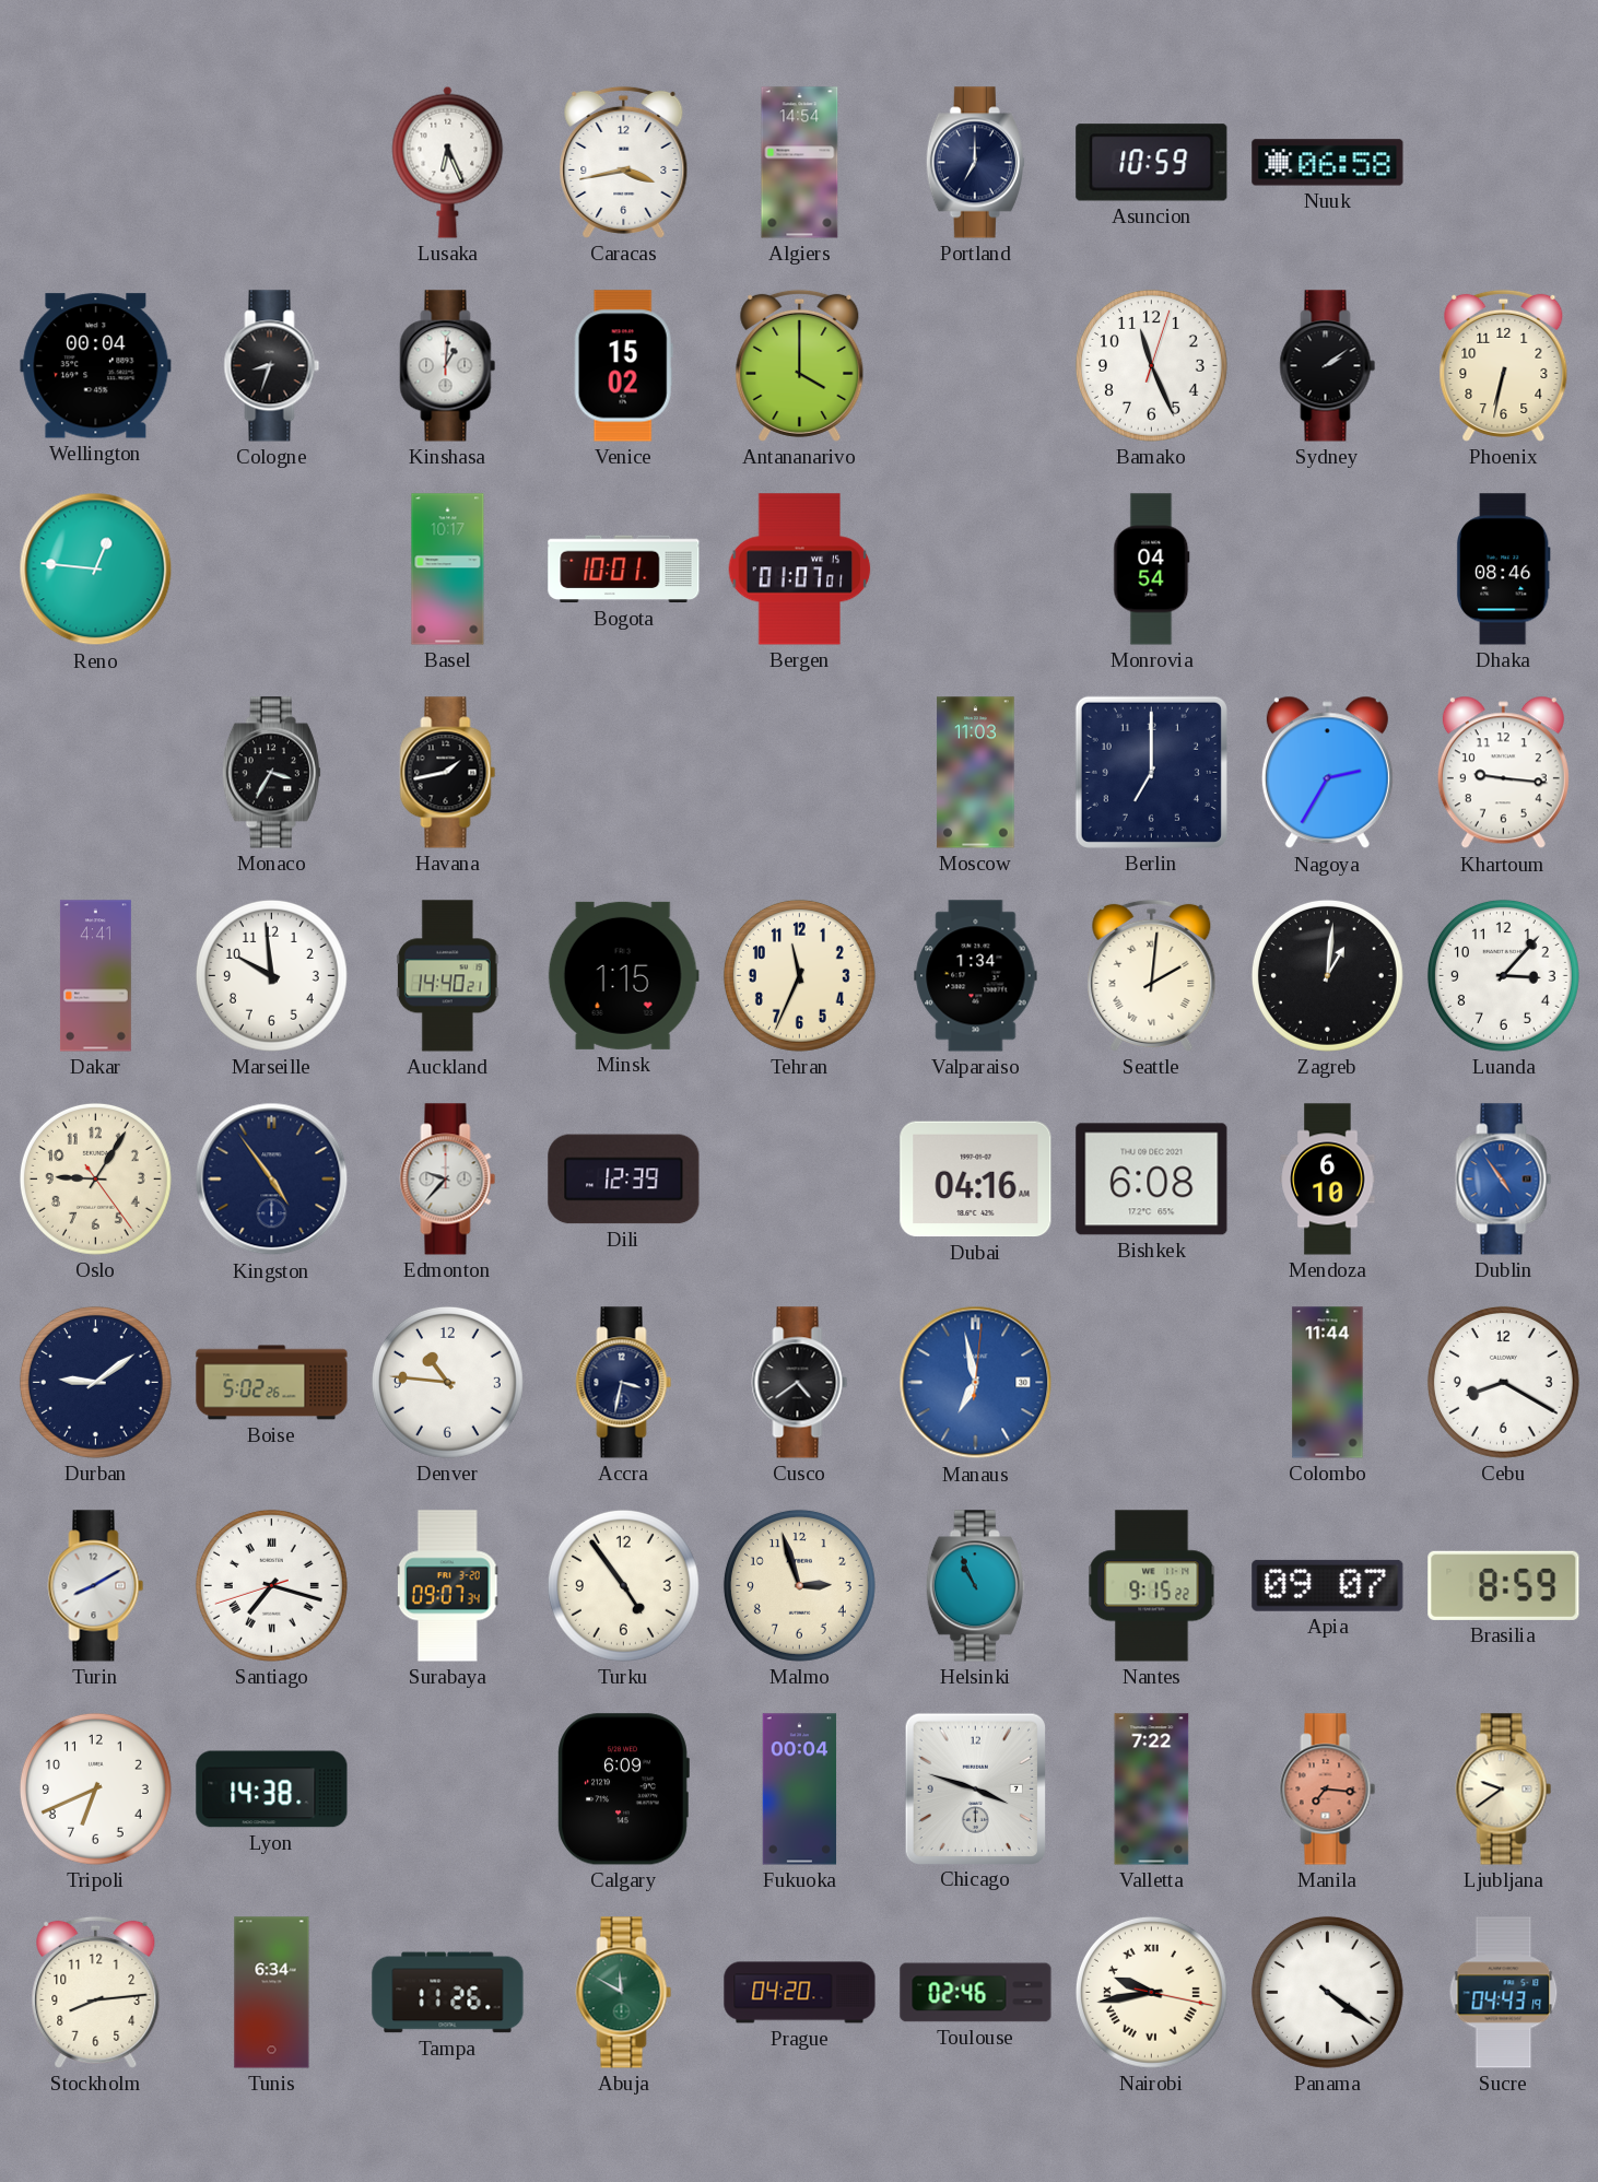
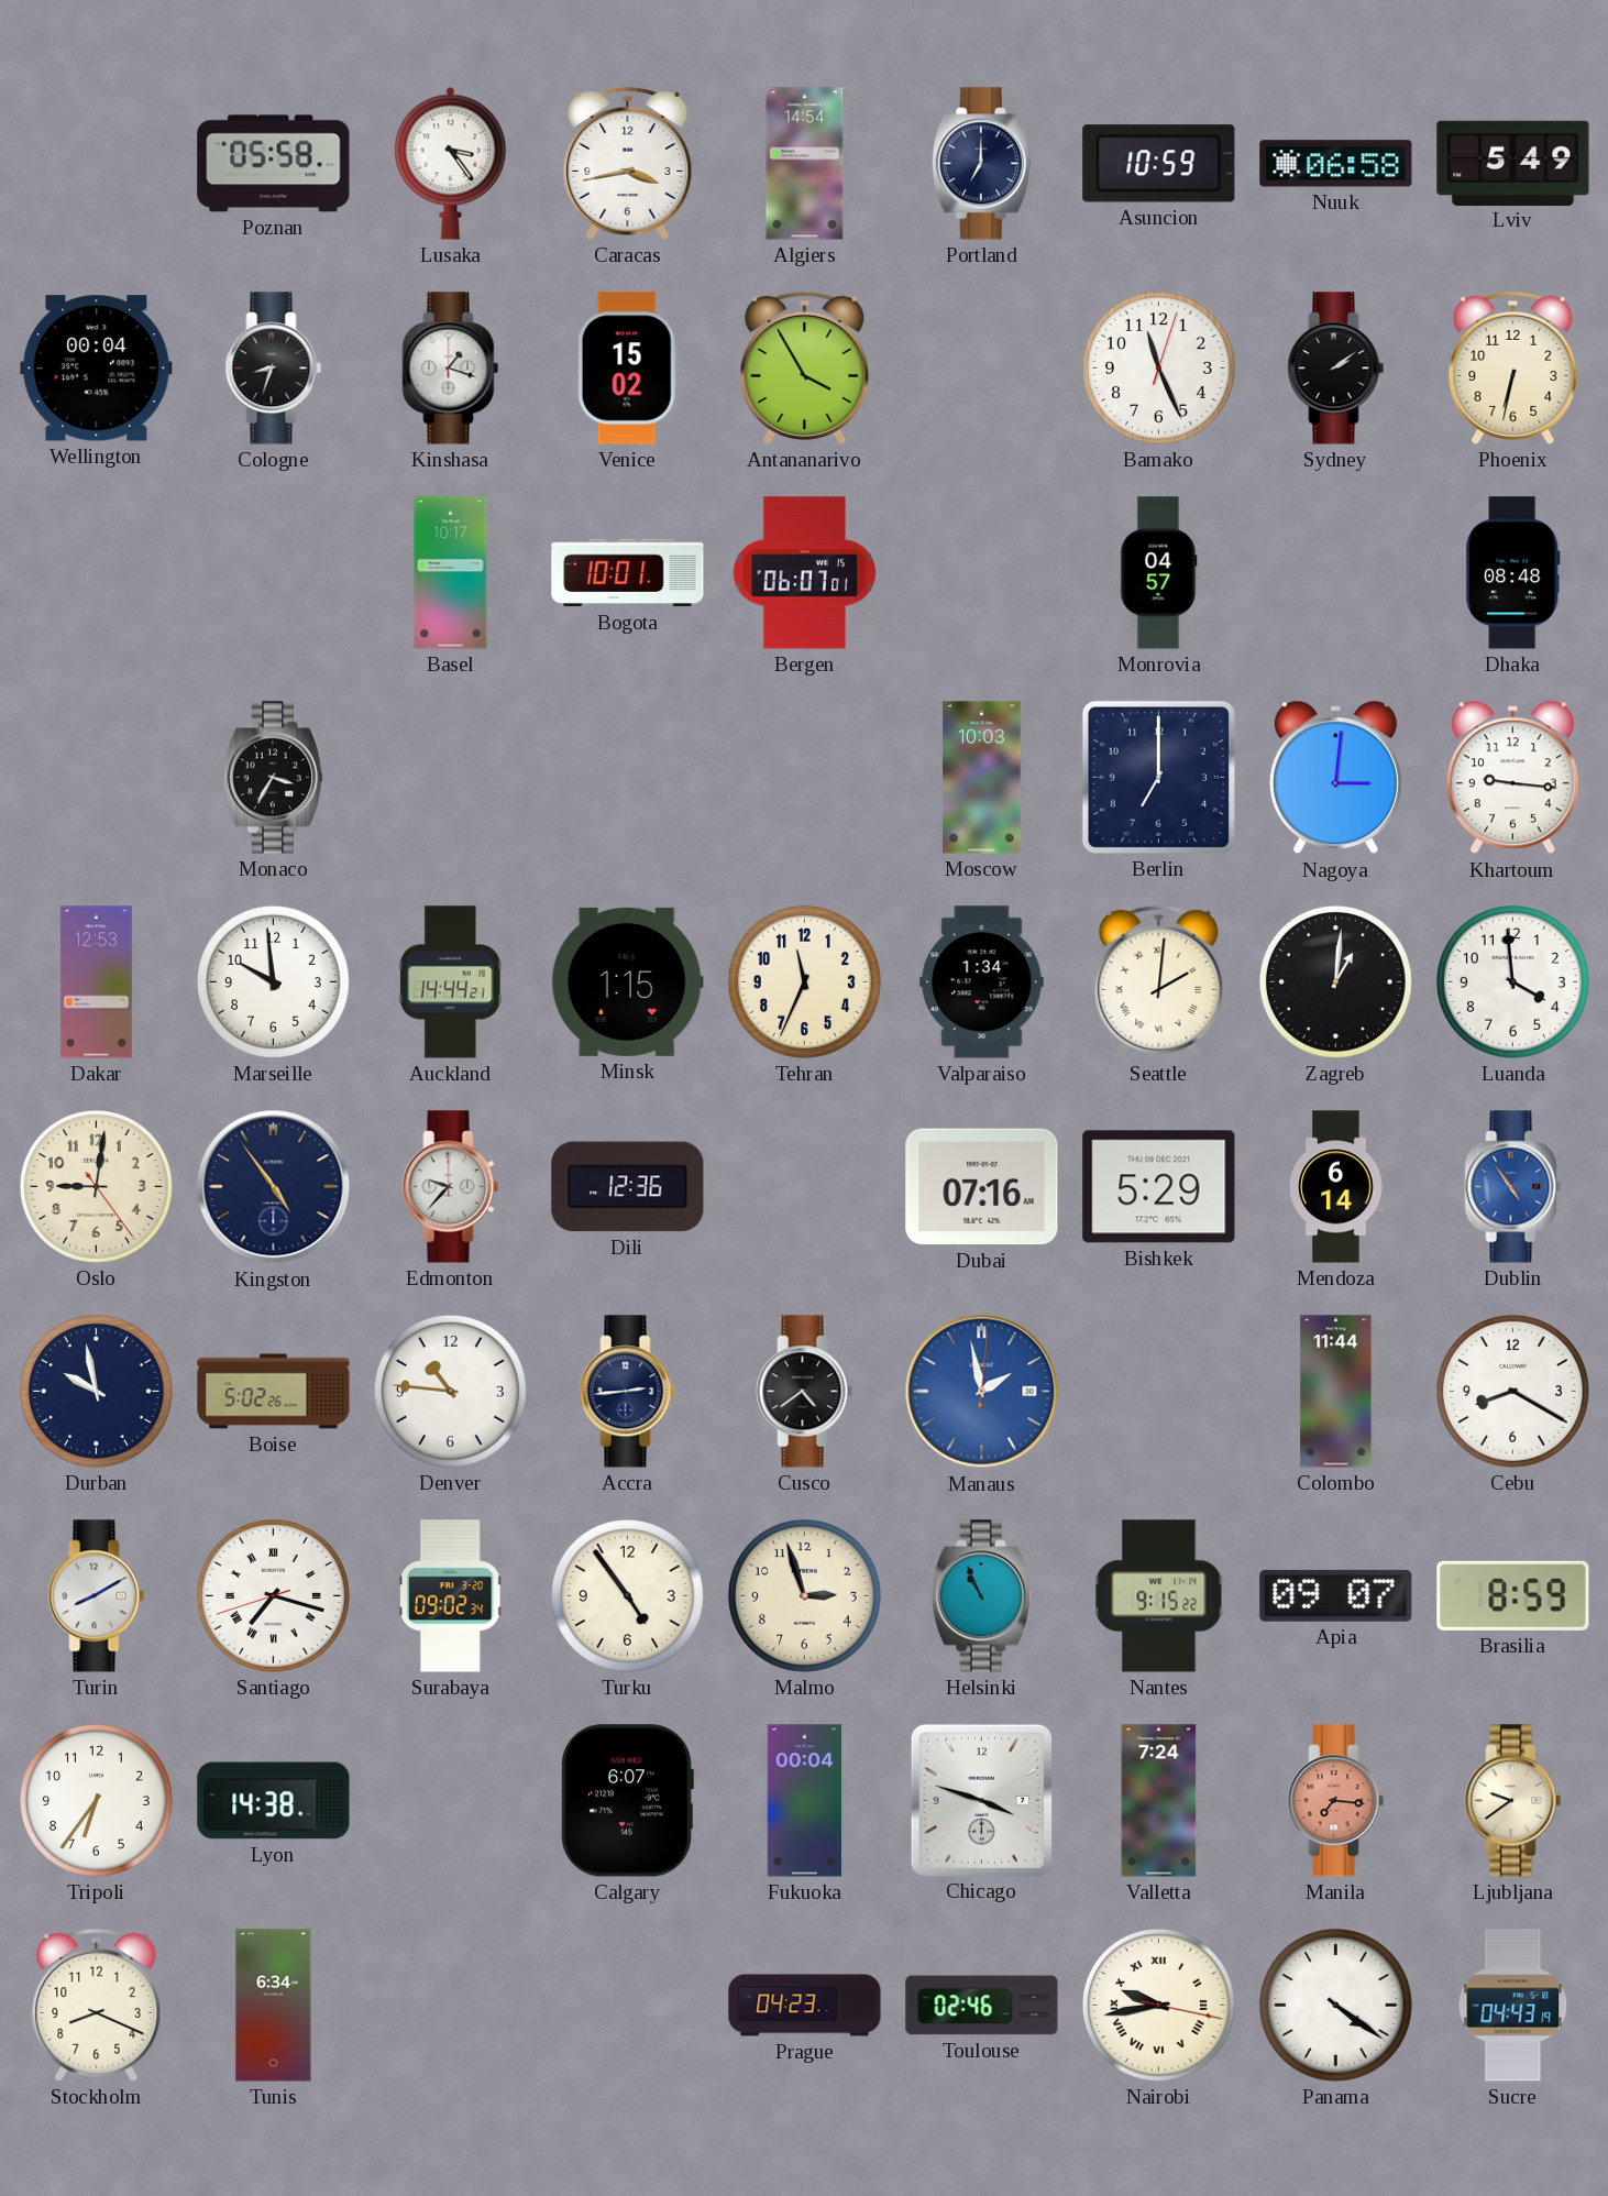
Poznan: none -> 05:58
Lusaka: 6:26 -> 3:24
Lviv: none -> 5:49
Kinshasa: 1:01 -> 1:18
Antananarivo: 4:00 -> 3:55
Reno: 12:46 -> none
Bergen: 01:07 -> 06:07
Monrovia: 04:54 -> 04:57
Dhaka: 08:46 -> 08:48
Havana: 1:43 -> none
Moscow: 11:03 -> 10:03
Nagoya: 2:35 -> 3:01
Dakar: 4:41 -> 12:53
Auckland: 14:40 -> 14:44
Luanda: 3:07 -> 3:59
Oslo: 9:05 -> 9:01
Dili: 12:39 -> 12:36
Dubai: 04:16 -> 07:16
Bishkek: 6:08 -> 5:29
Mendoza: 6:10 -> 6:14
Durban: 9:09 -> 9:58
Accra: 3:32 -> 2:44
Manaus: 6:58 -> 1:58
Surabaya: 09:07 -> 09:02
Tripoli: 6:41 -> 6:36
Calgary: 6:09 -> 6:07
Valletta: 7:22 -> 7:24
Stockholm: 8:14 -> 8:19
Tampa: 11:26 -> none
Abuja: 11:50 -> none
Prague: 04:20 -> 04:23
